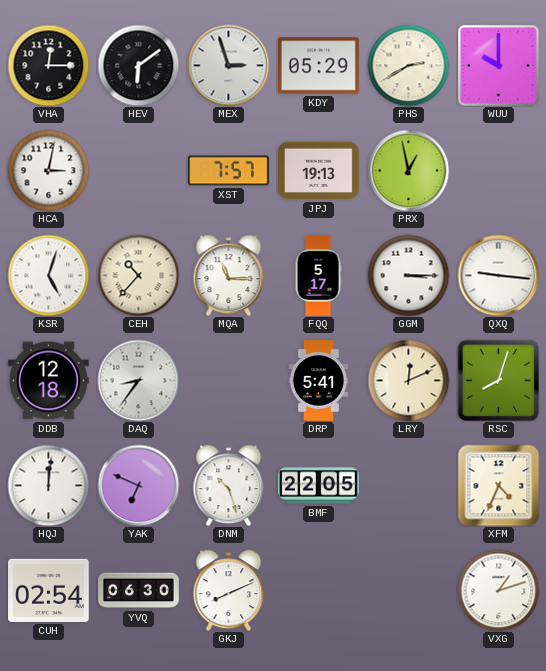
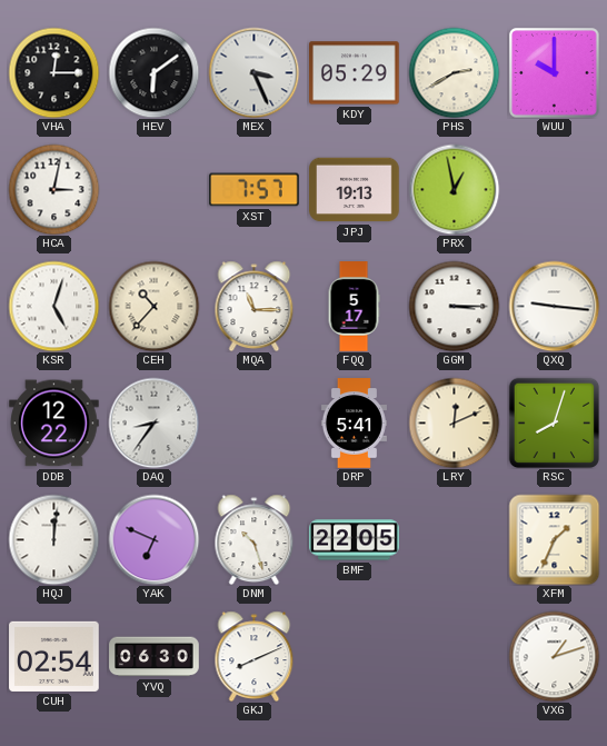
MEX: 2:57 -> 3:26
DDB: 12:18 -> 12:22
XFM: 4:34 -> 1:34
